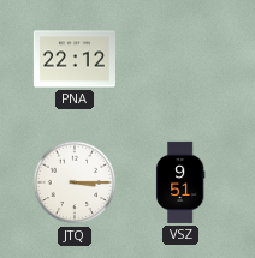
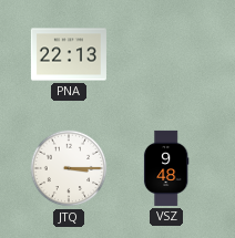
PNA: 22:12 -> 22:13
VSZ: 9:51 -> 9:48
